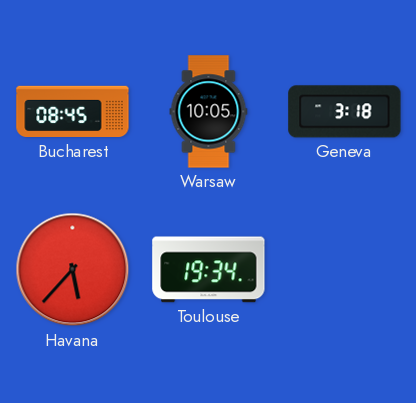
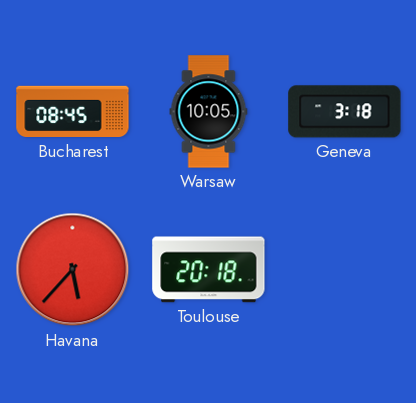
Toulouse: 19:34 -> 20:18
